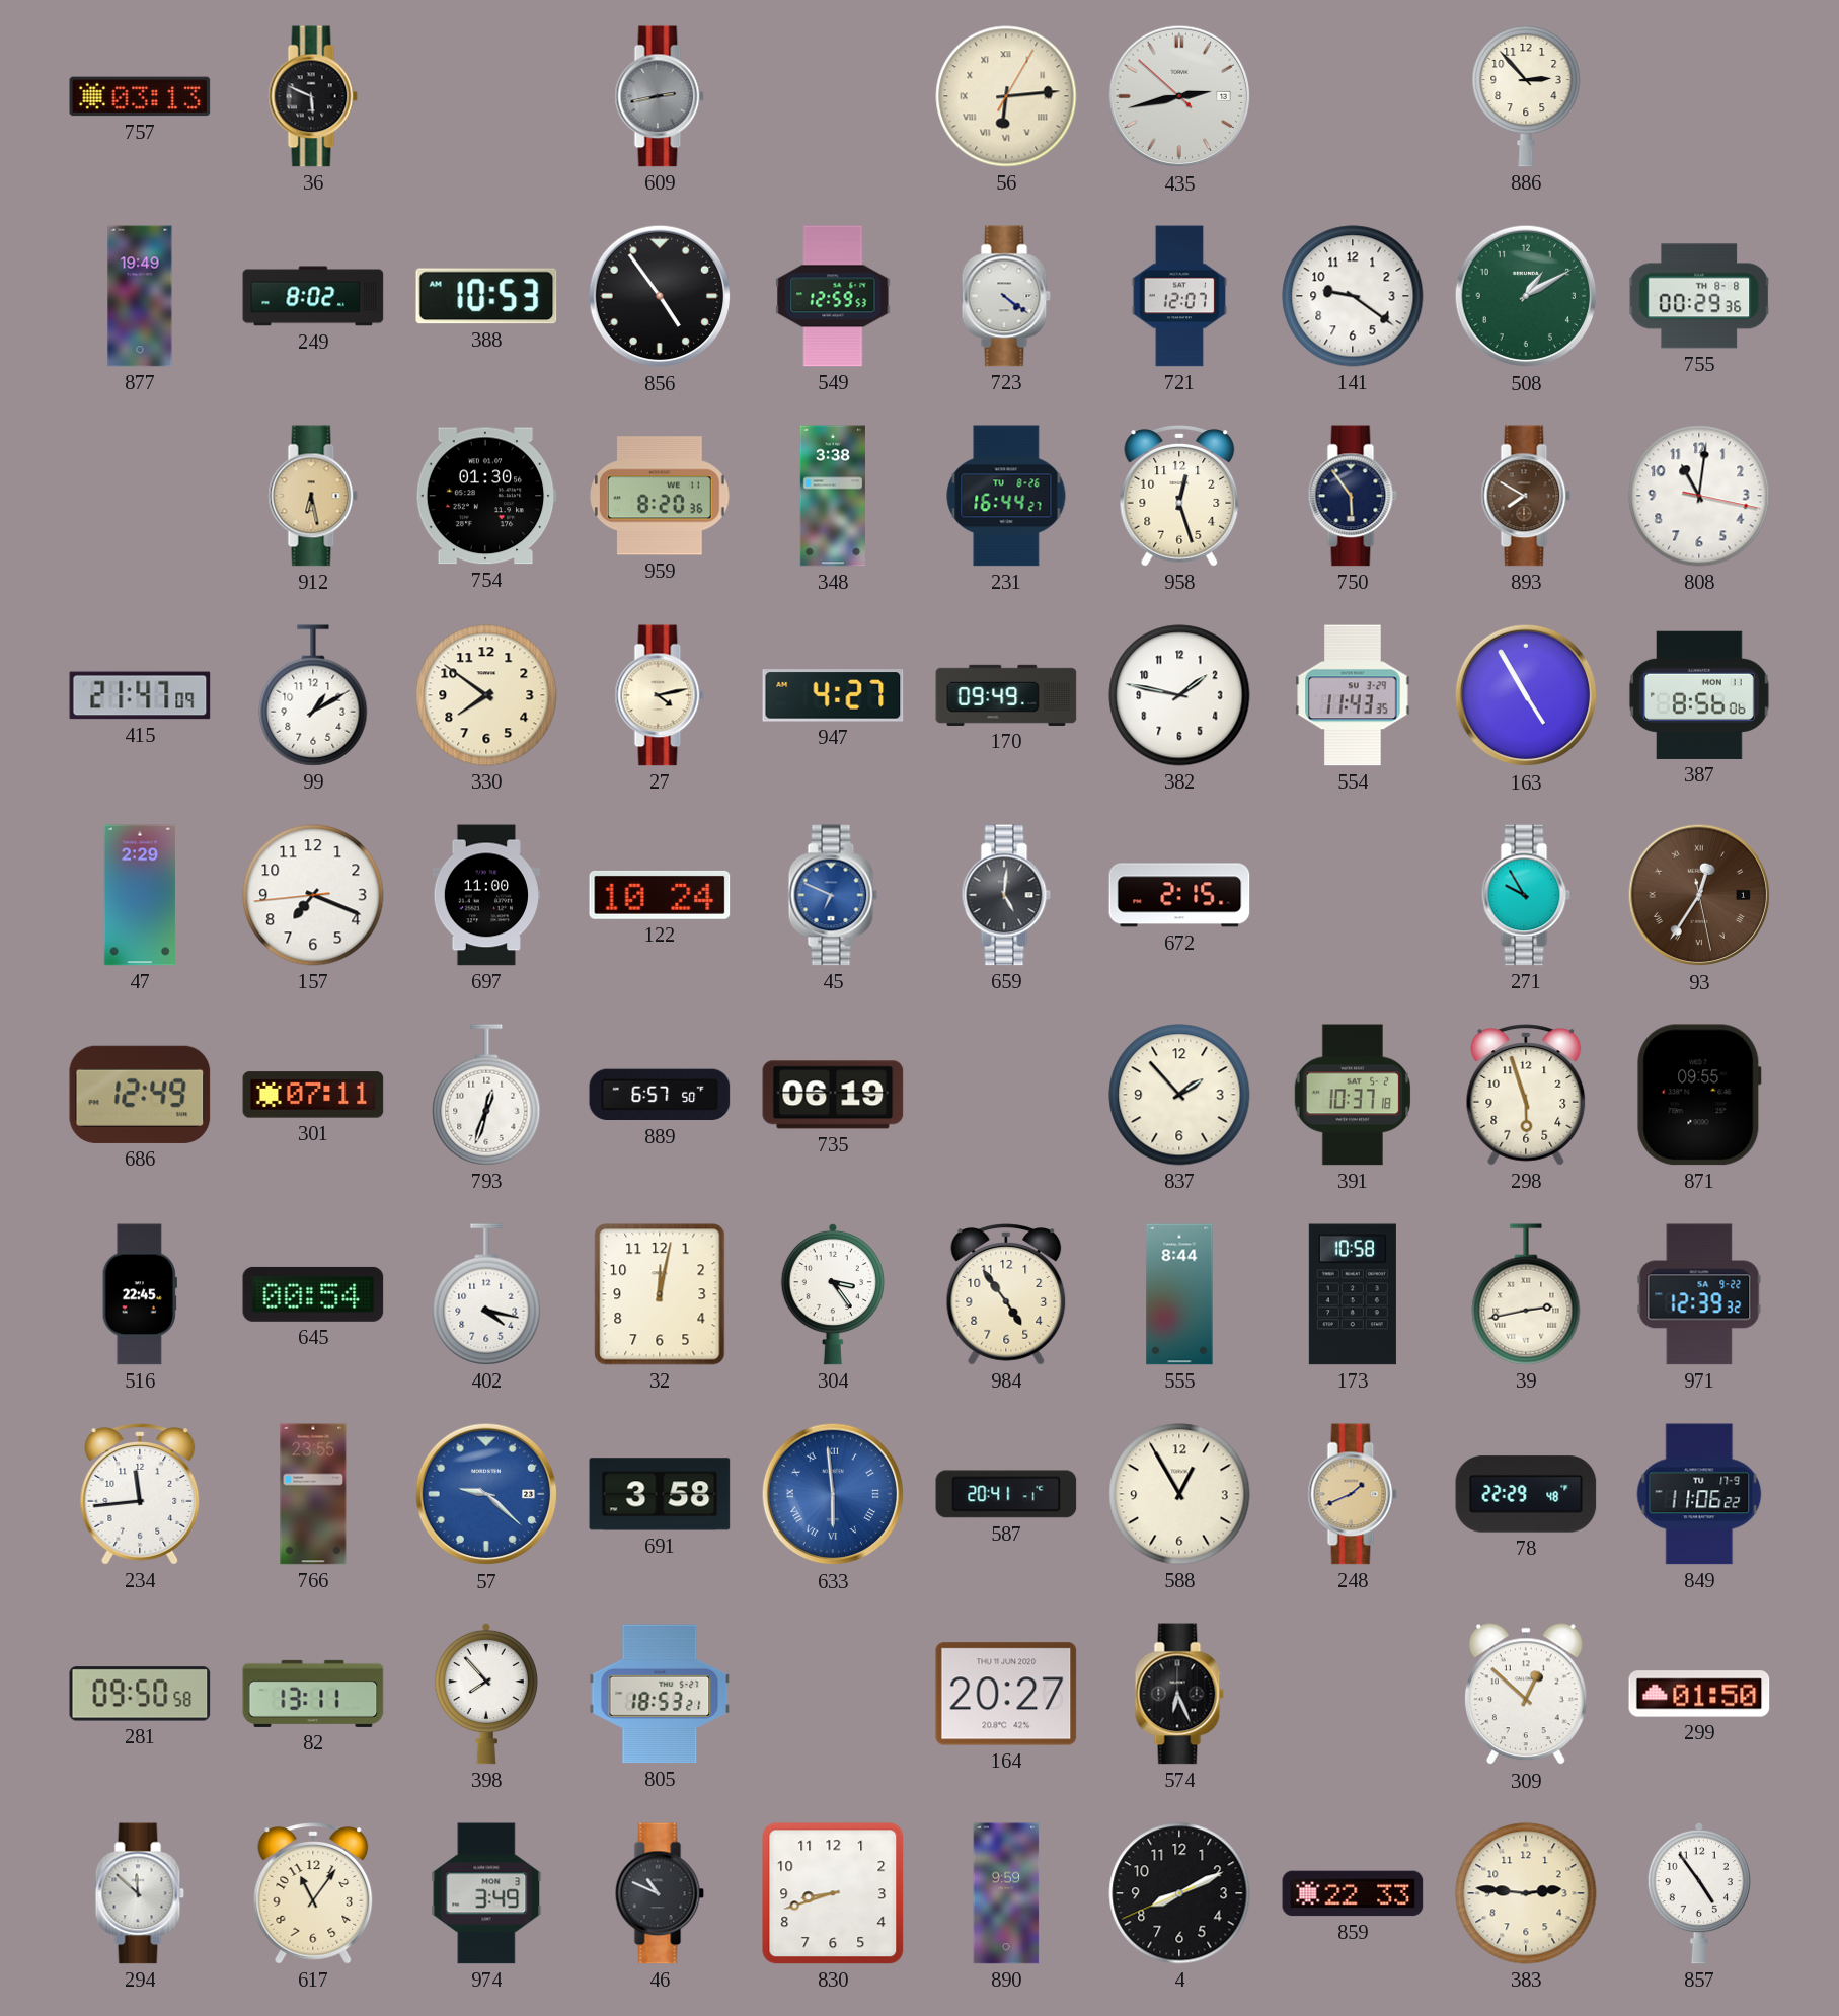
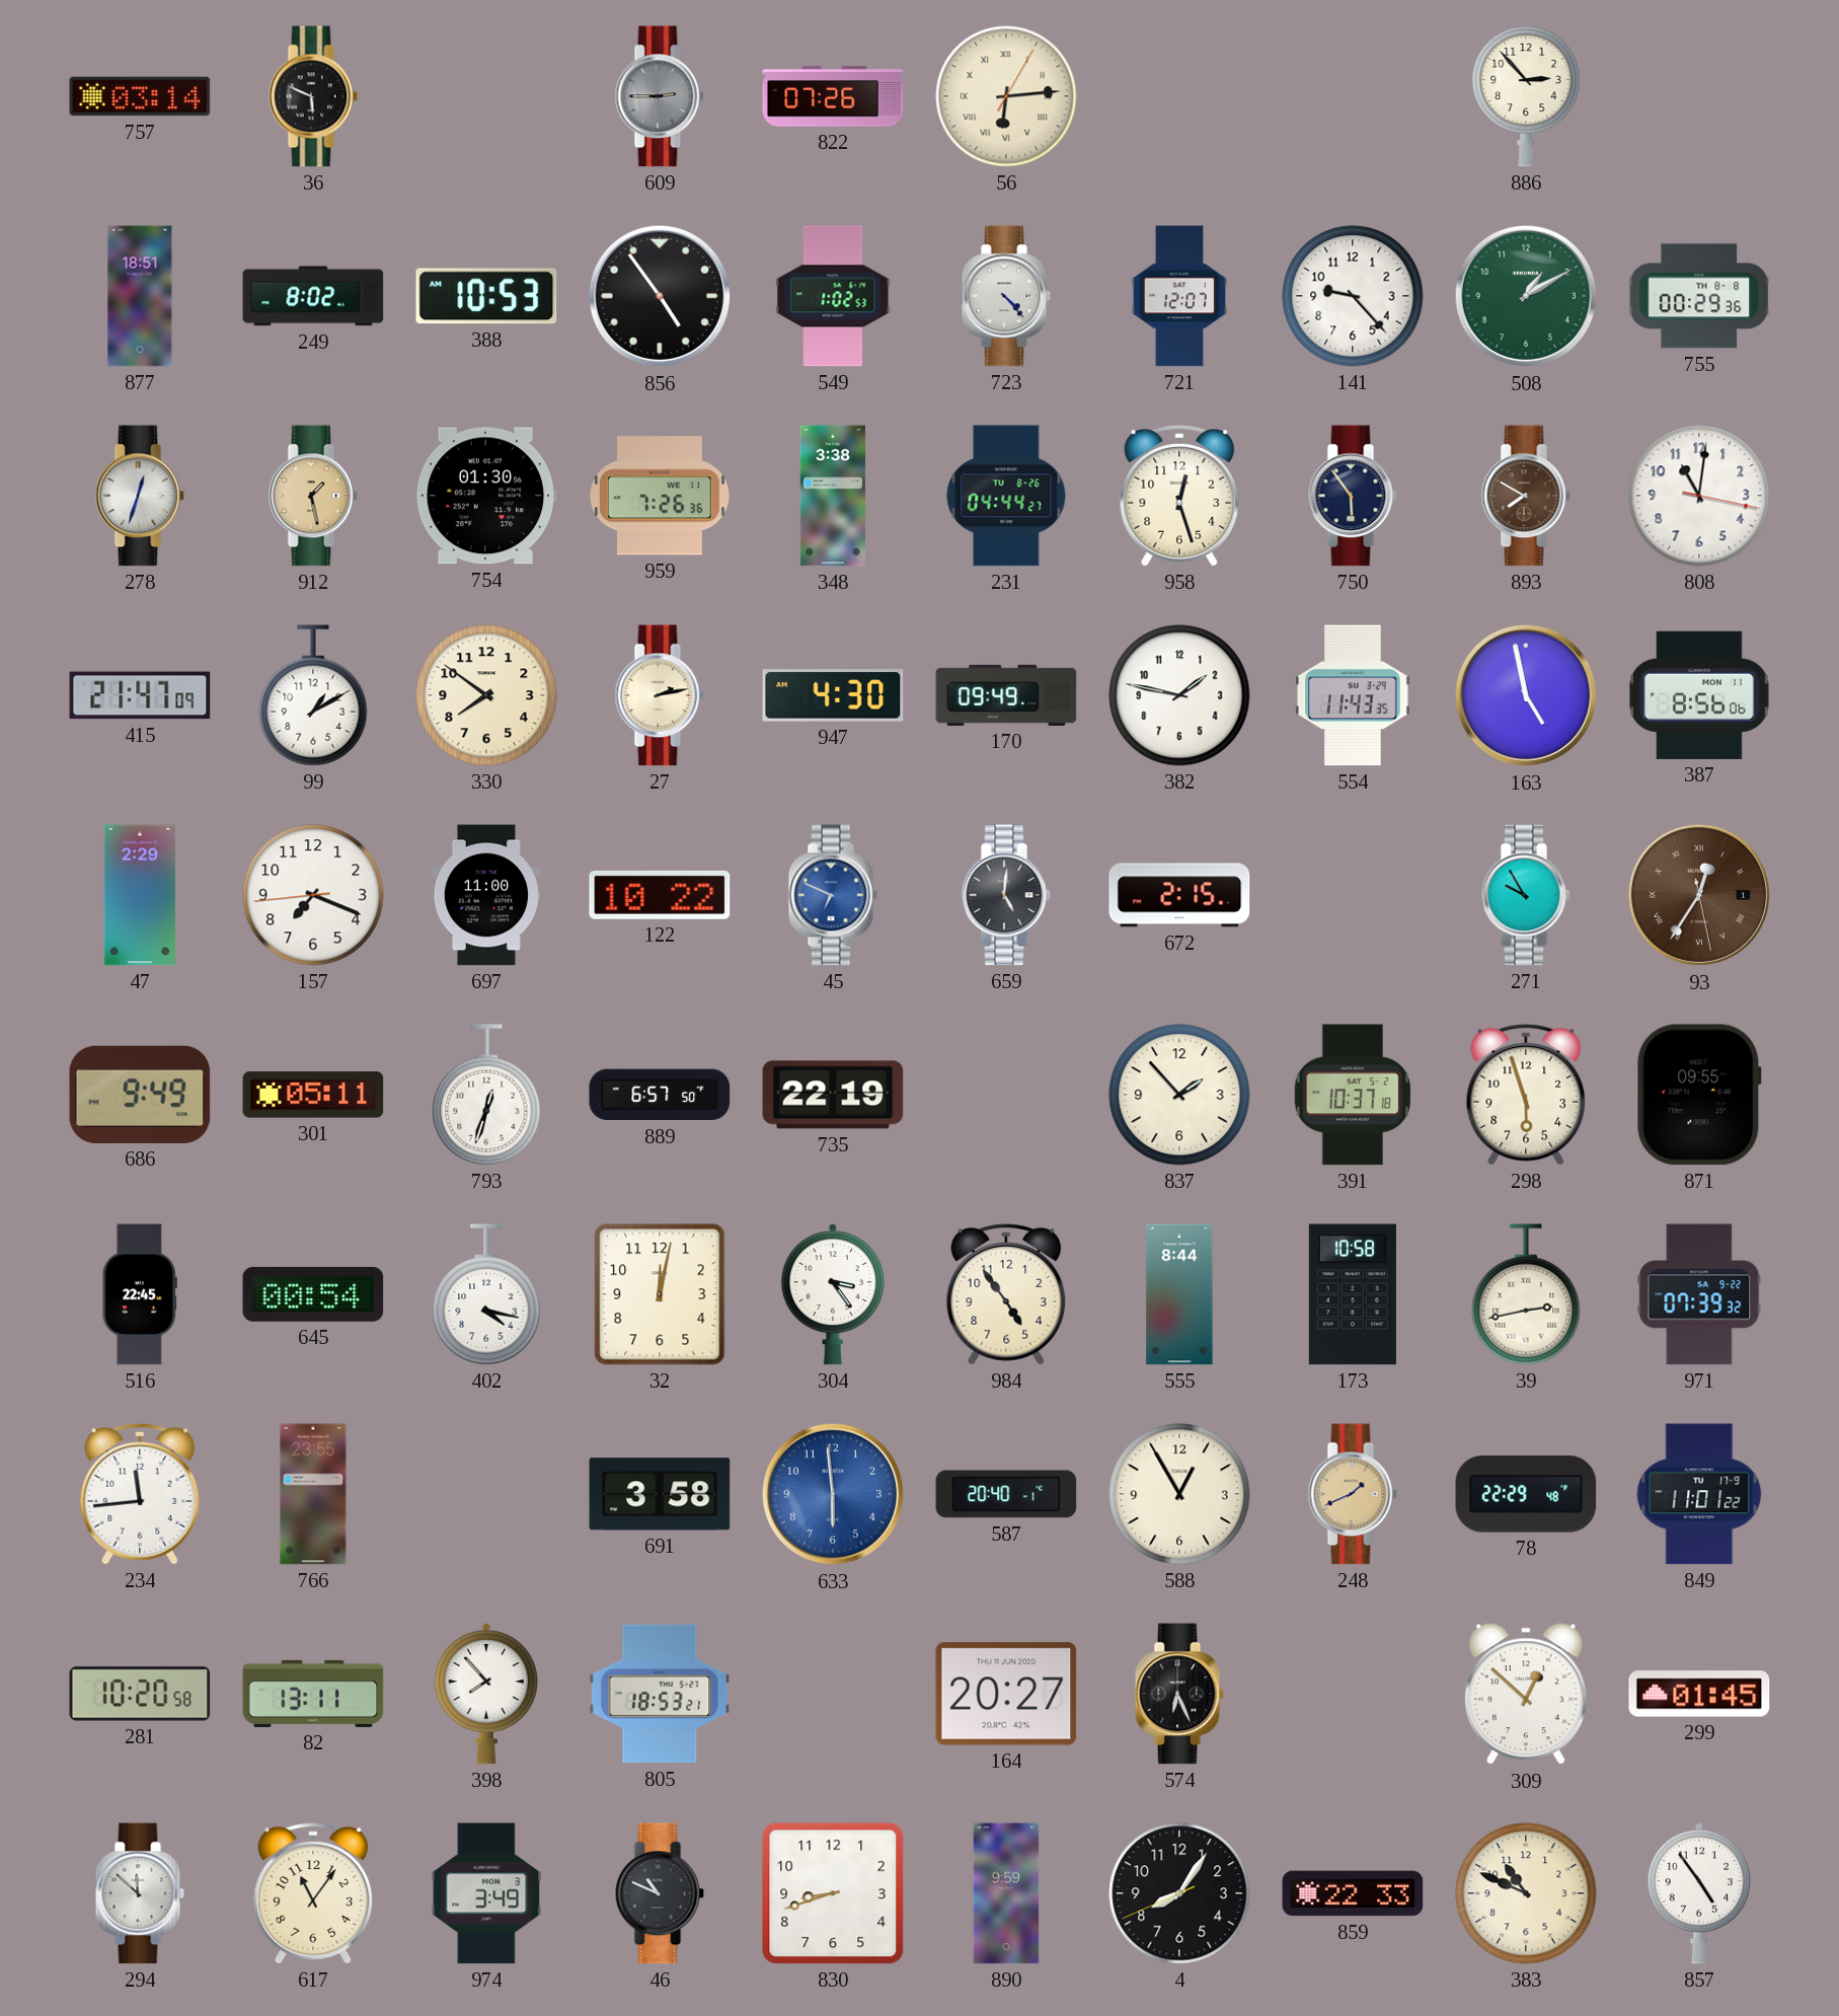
757: 03:13 -> 03:14
609: 2:43 -> 2:45
822: none -> 07:26
435: 2:42 -> none
877: 19:49 -> 18:51
549: 12:59 -> 1:02
723: 4:21 -> 4:23
141: 9:21 -> 9:23
278: none -> 12:33
912: 6:28 -> 1:28
959: 8:20 -> 7:26
231: 16:44 -> 04:44
27: 4:13 -> 2:13
947: 4:27 -> 4:30
163: 4:55 -> 4:58
122: 10:24 -> 10:22
686: 12:49 -> 9:49
301: 07:11 -> 05:11
735: 06:19 -> 22:19
971: 12:39 -> 07:39
57: 9:22 -> none
633 numerals: Roman -> Arabic
587: 20:41 -> 20:40
849: 11:06 -> 11:01
281: 09:50 -> 10:20
299: 01:50 -> 01:45
4: 8:10 -> 8:05
383: 2:46 -> 10:49
